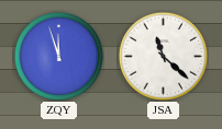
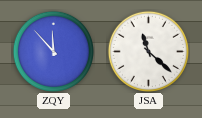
ZQY: 11:57 -> 11:53
